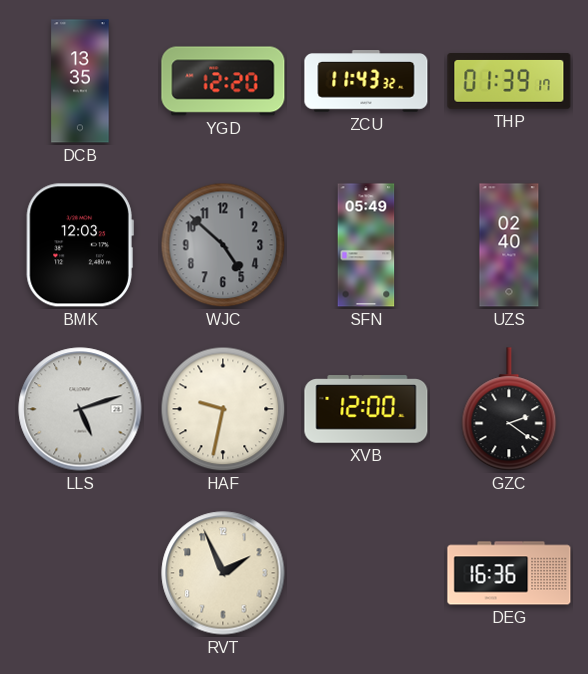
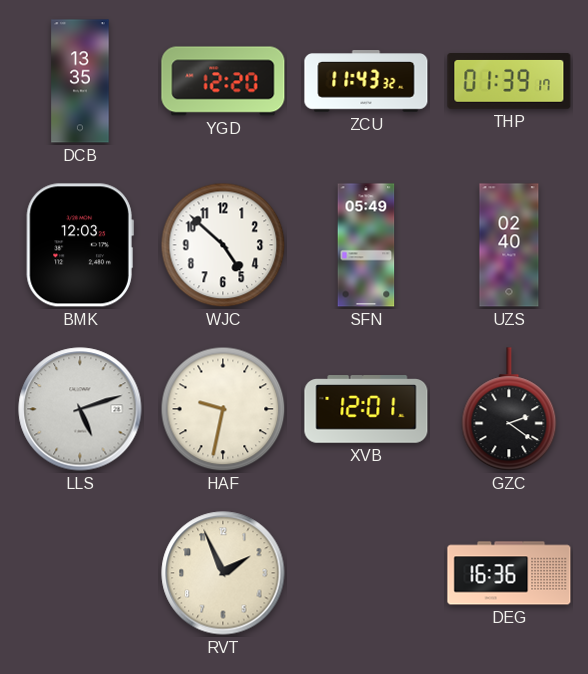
WJC dial: grey -> white
XVB: 12:00 -> 12:01
